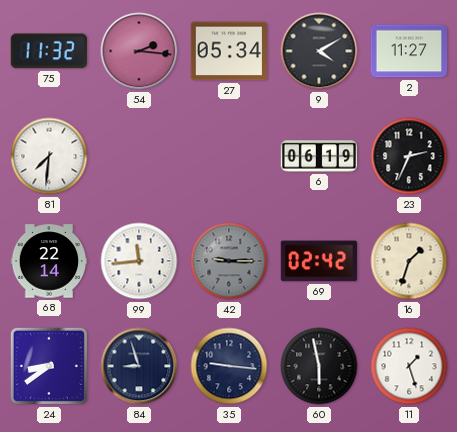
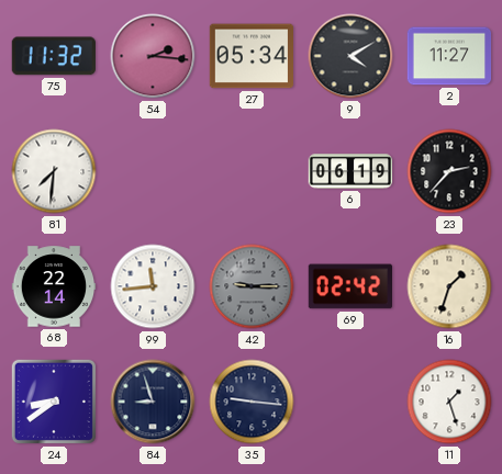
23: 2:34 -> 2:37
60: 5:58 -> none
